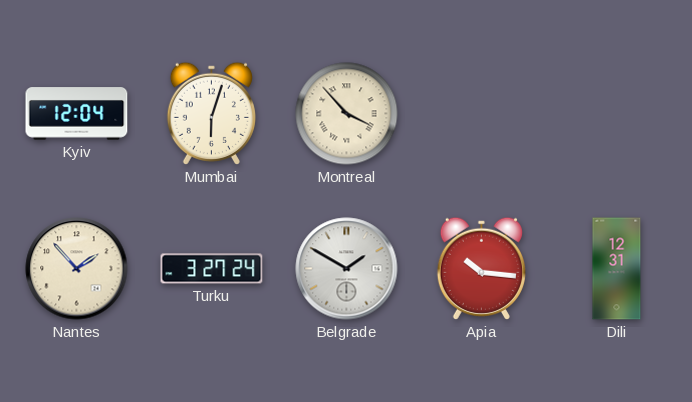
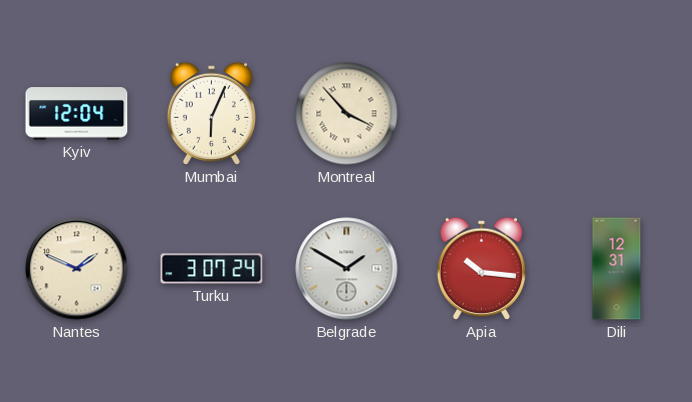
Mumbai: 6:03 -> 6:04
Nantes: 1:53 -> 1:49
Turku: 3:27 -> 3:07
